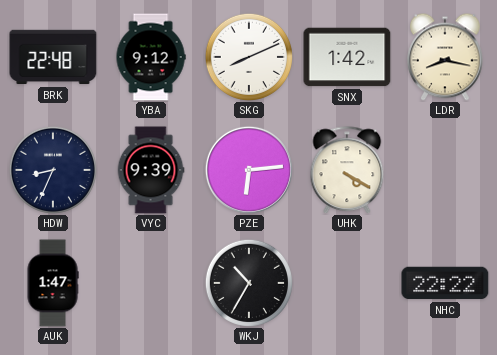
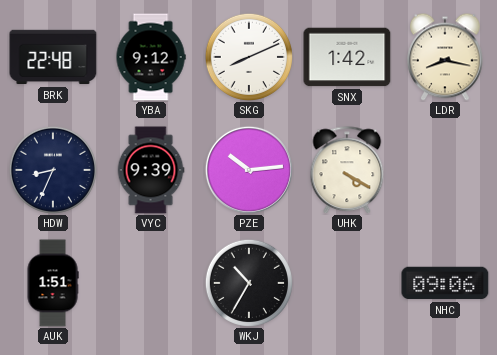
PZE: 6:14 -> 10:14
AUK: 1:47 -> 1:51
NHC: 22:22 -> 09:06
